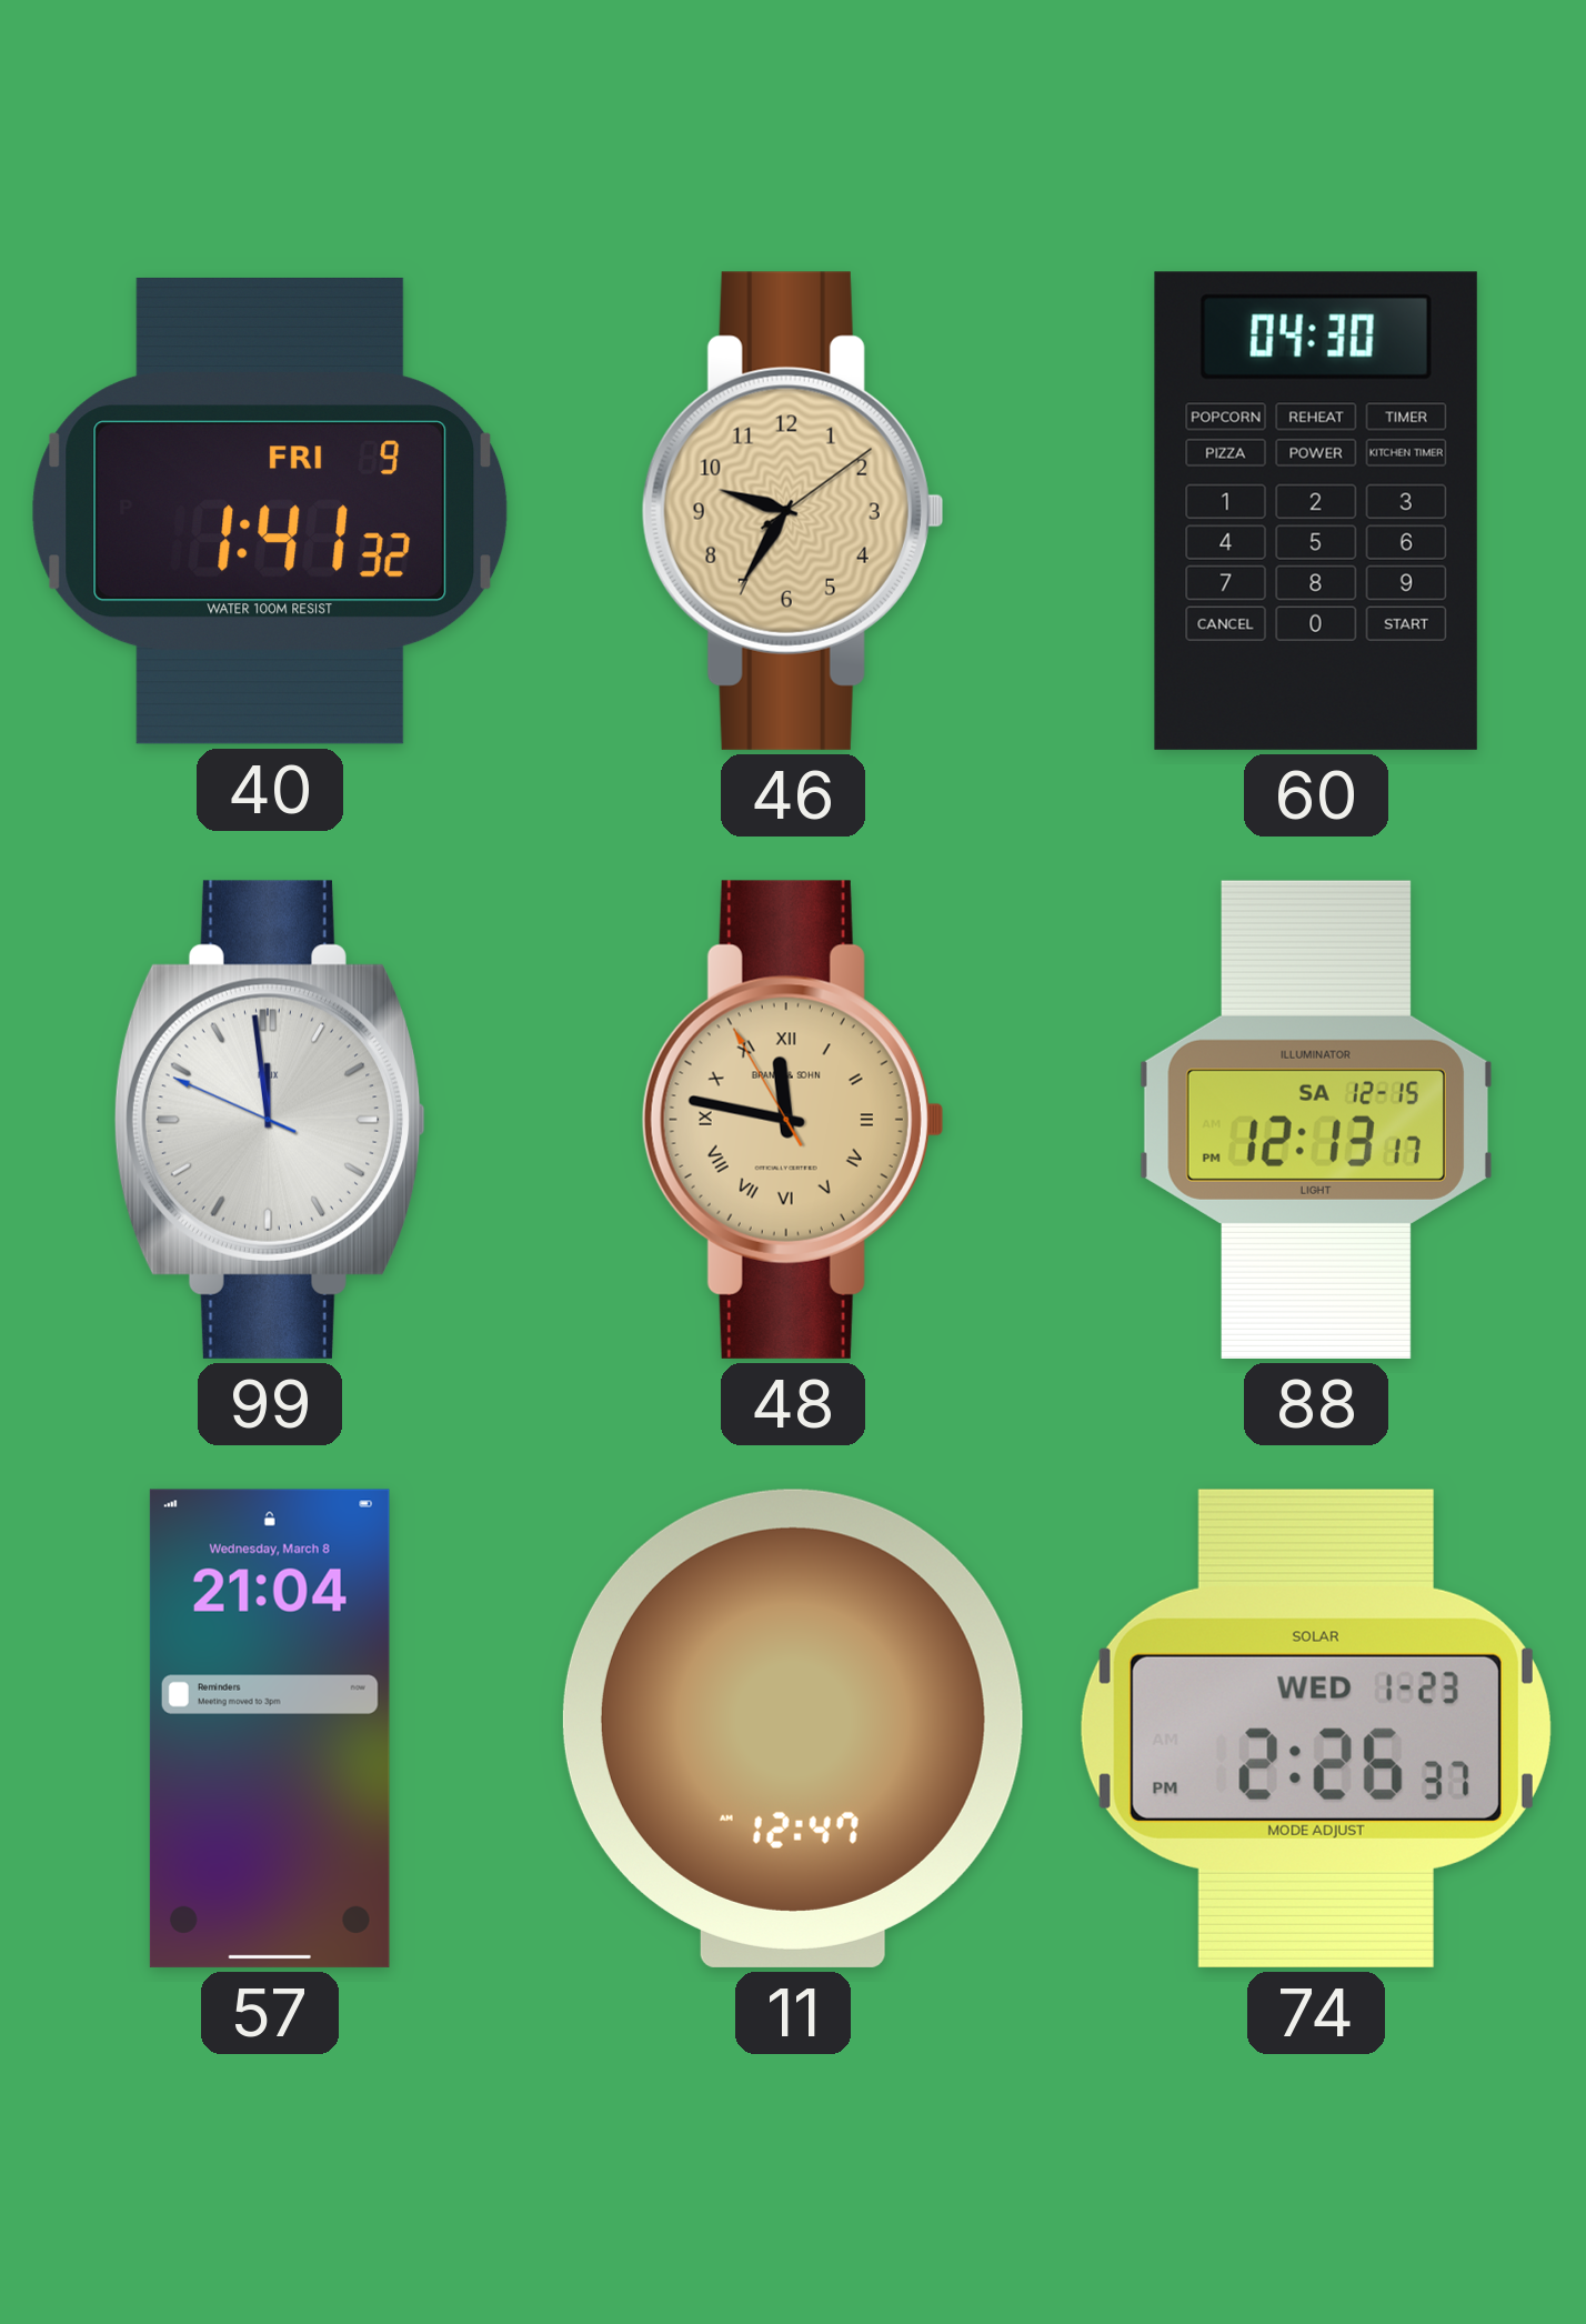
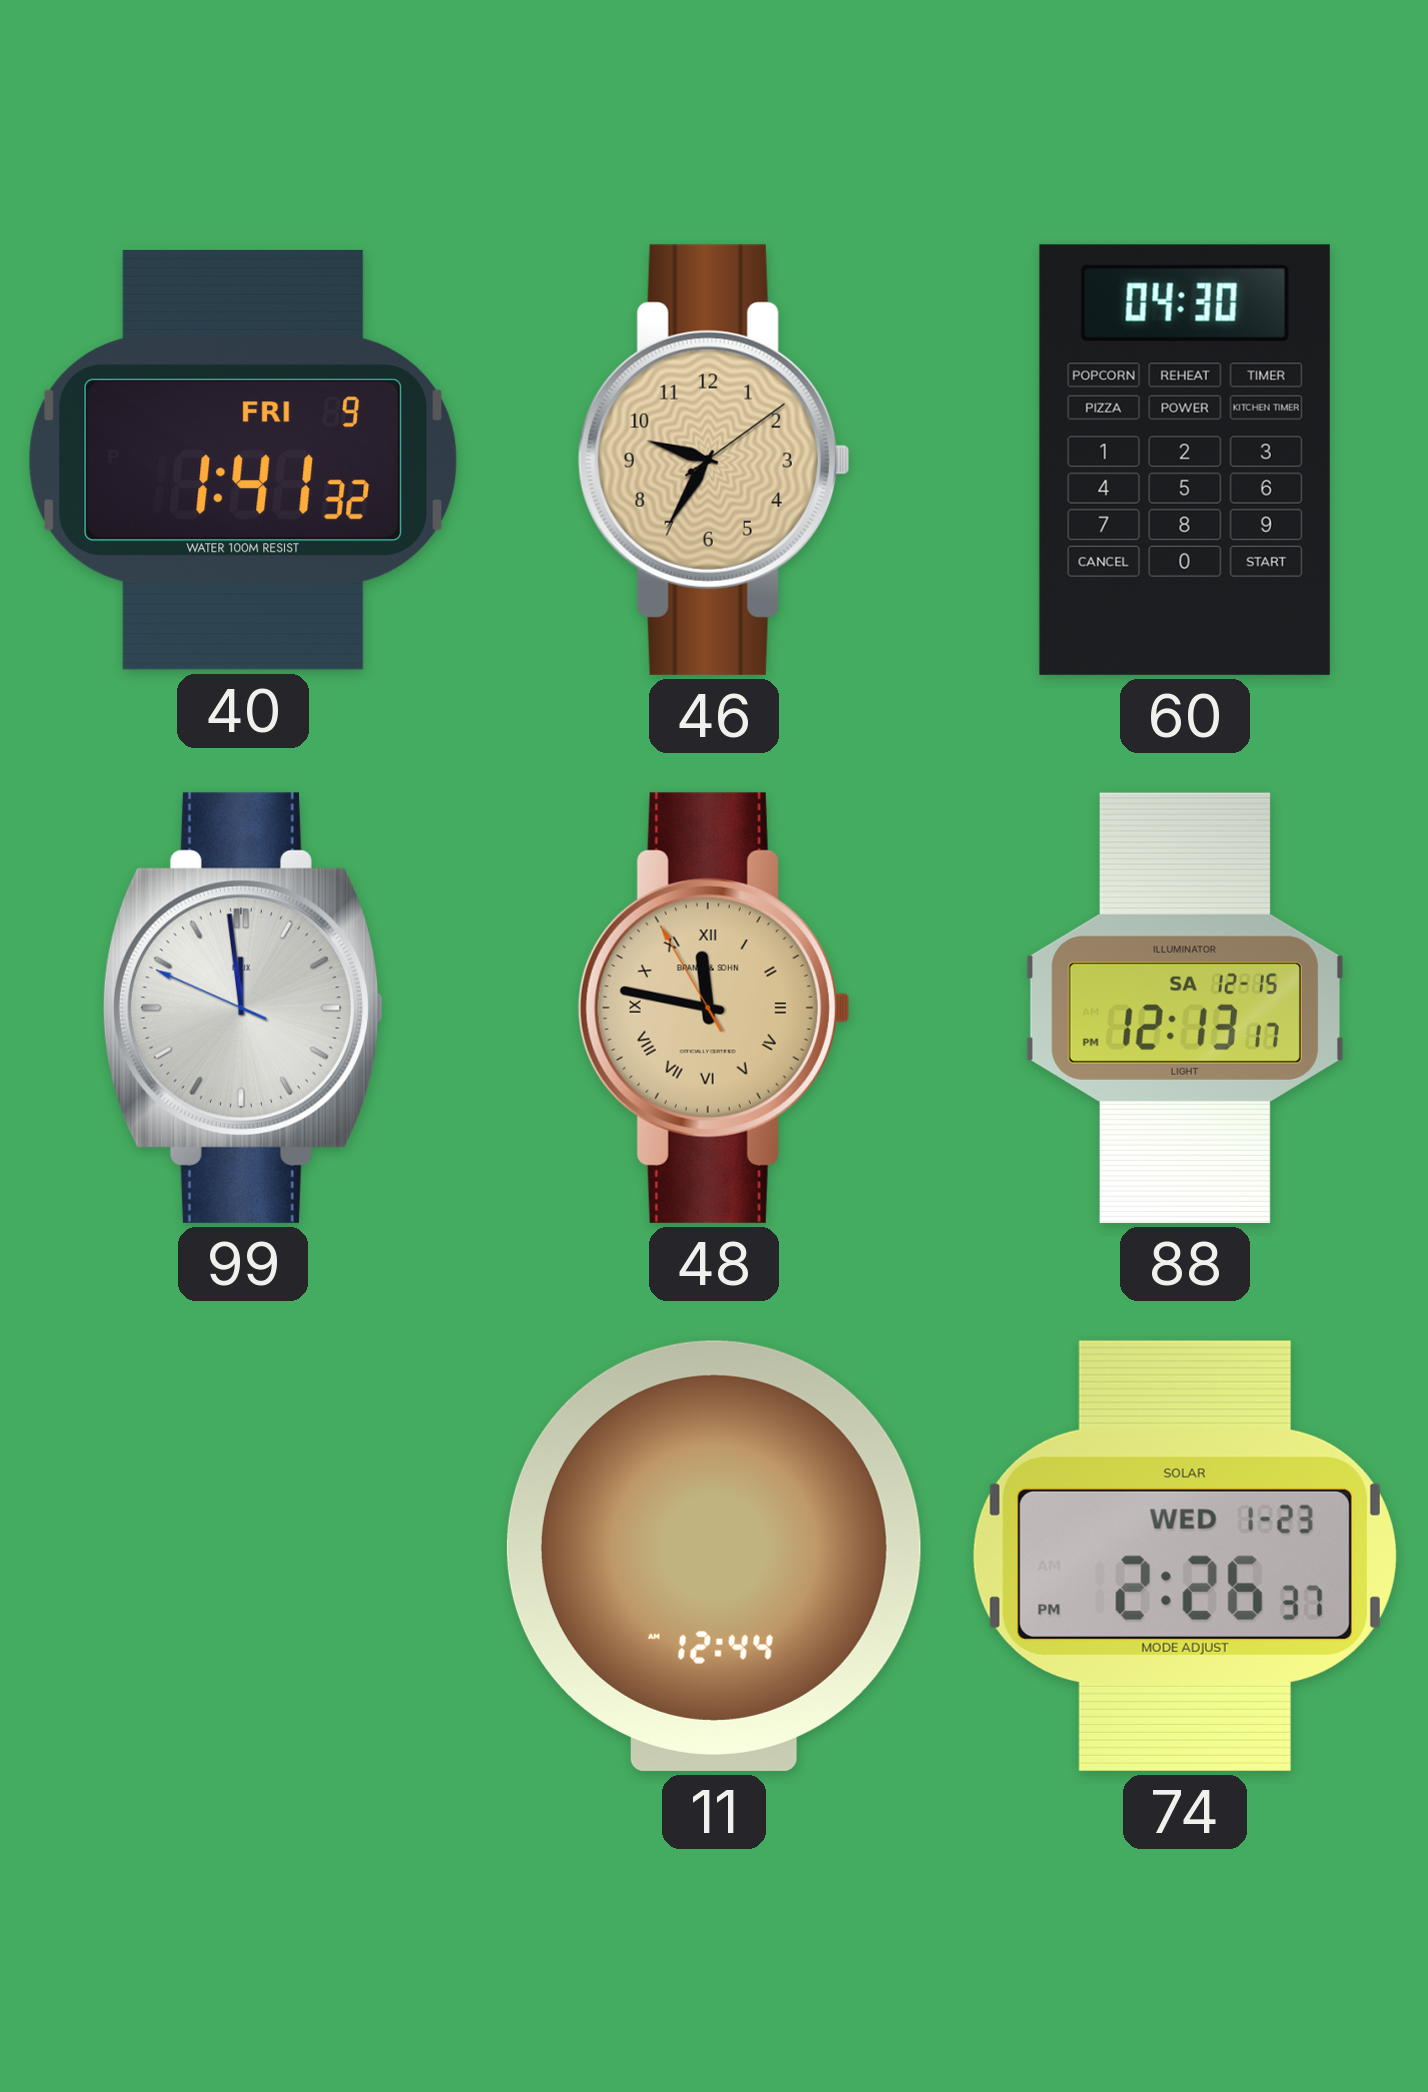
57: 21:04 -> none
11: 12:47 -> 12:44
